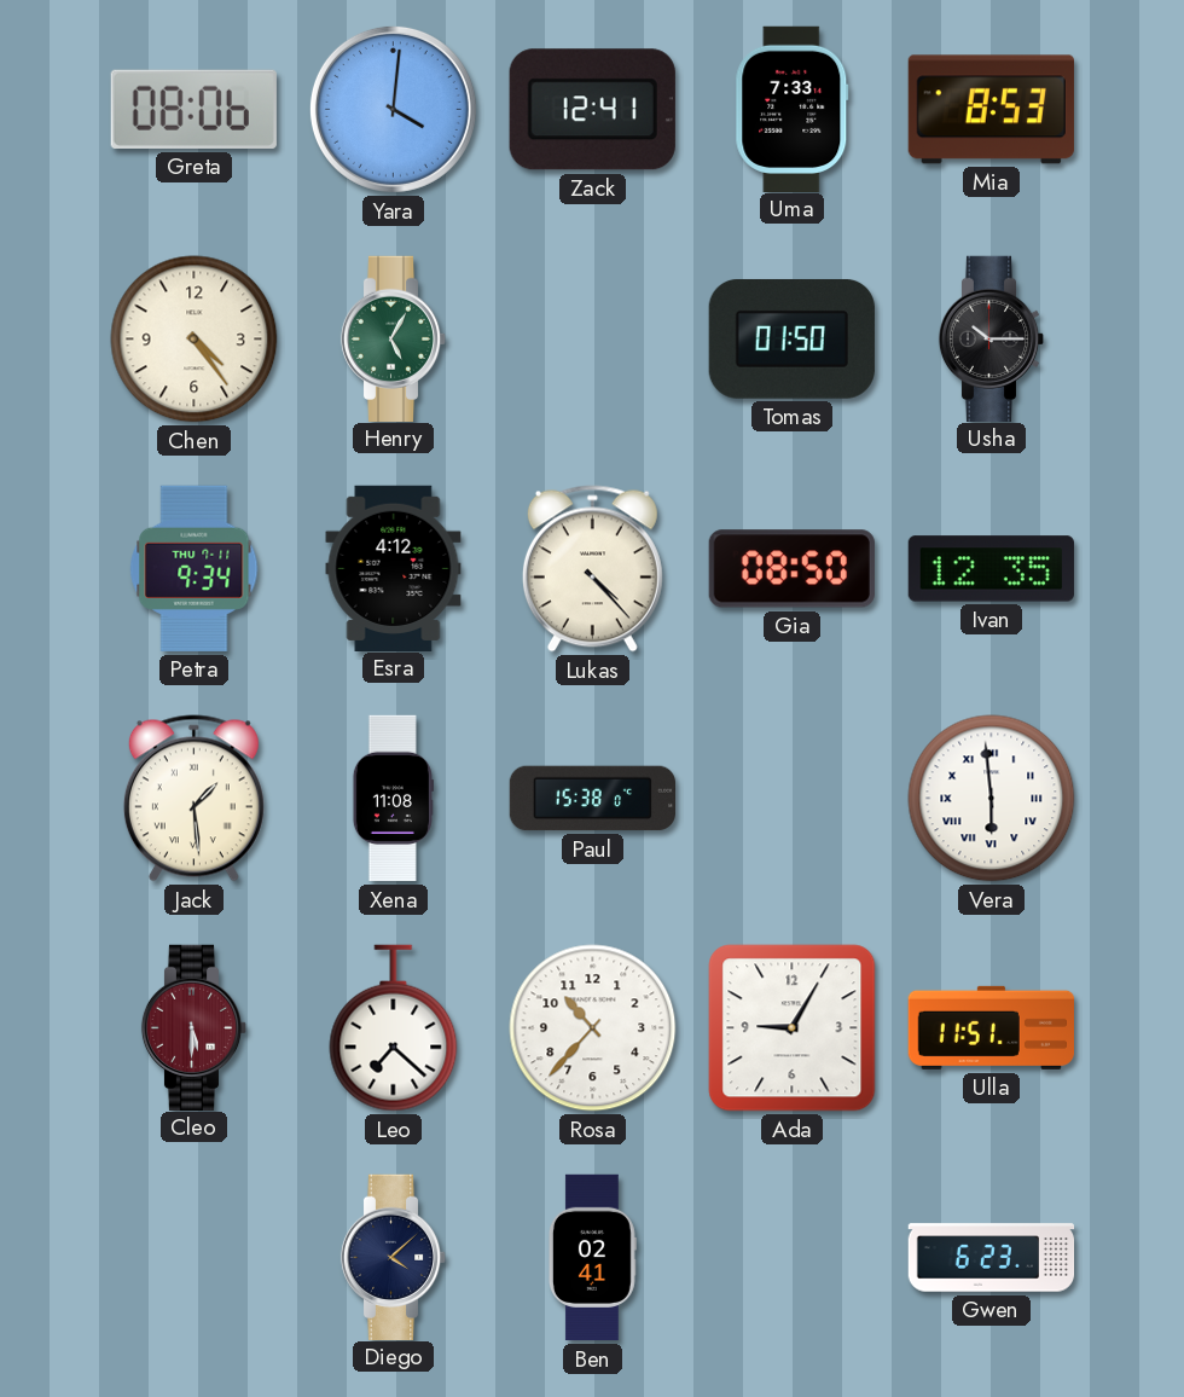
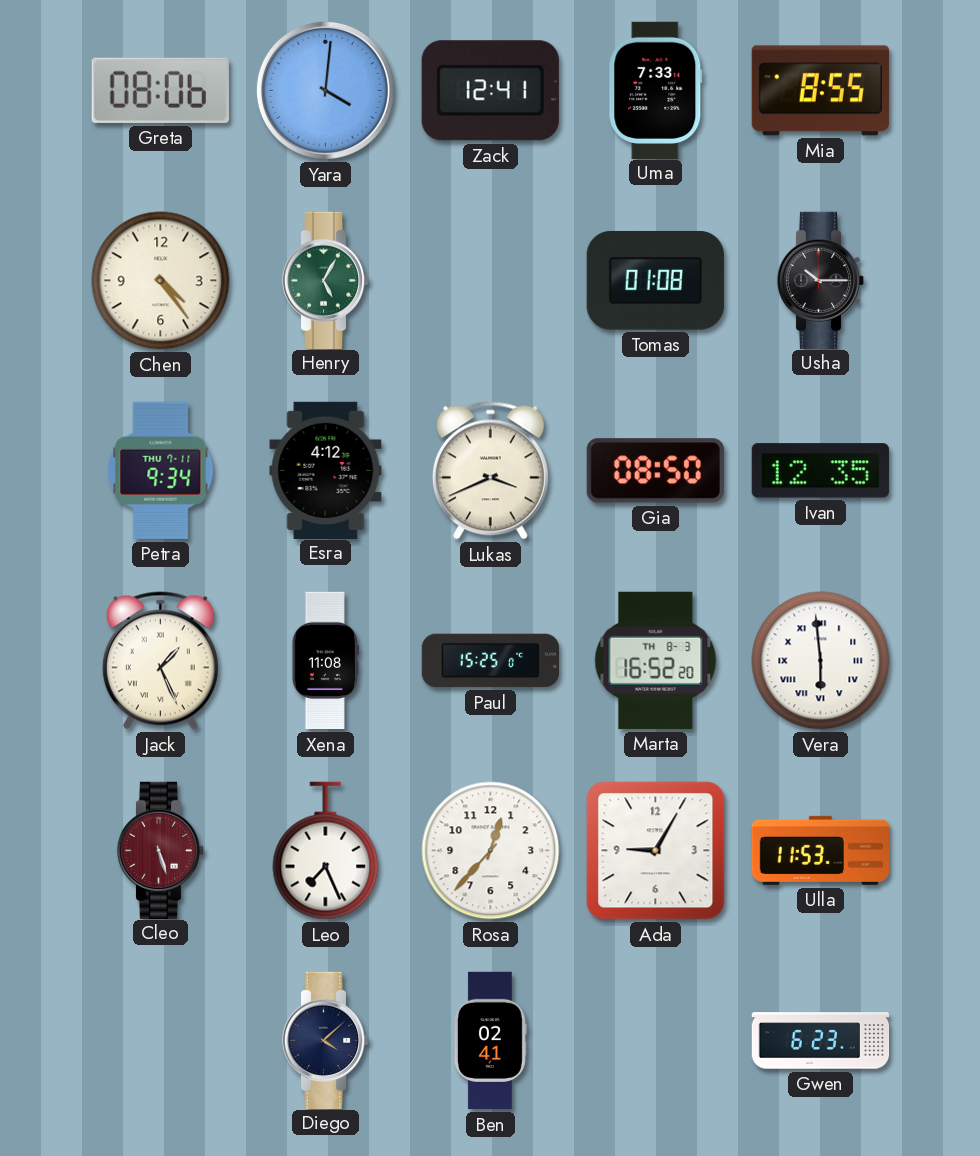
Mia: 8:53 -> 8:55
Tomas: 01:50 -> 01:08
Lukas: 4:23 -> 3:41
Jack: 1:29 -> 1:26
Paul: 15:38 -> 15:25
Marta: none -> 16:52
Cleo: 5:30 -> 5:27
Leo: 7:22 -> 7:26
Rosa: 10:37 -> 12:37
Ulla: 11:51 -> 11:53
